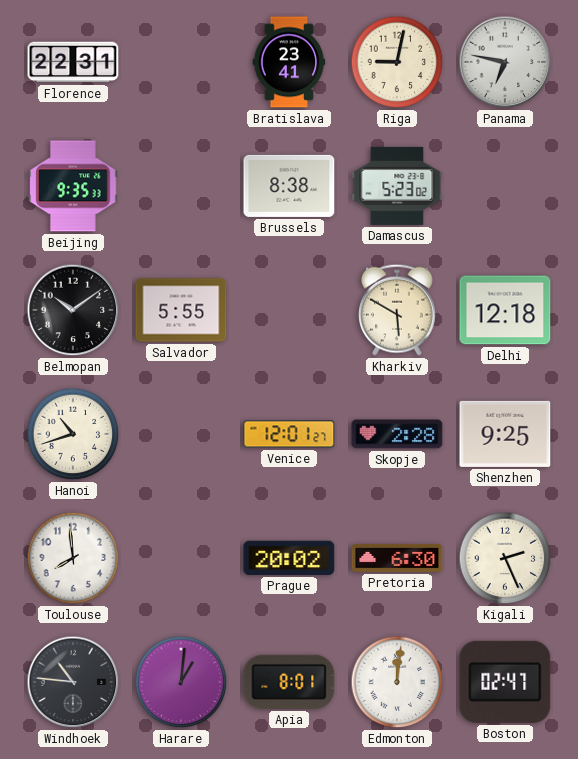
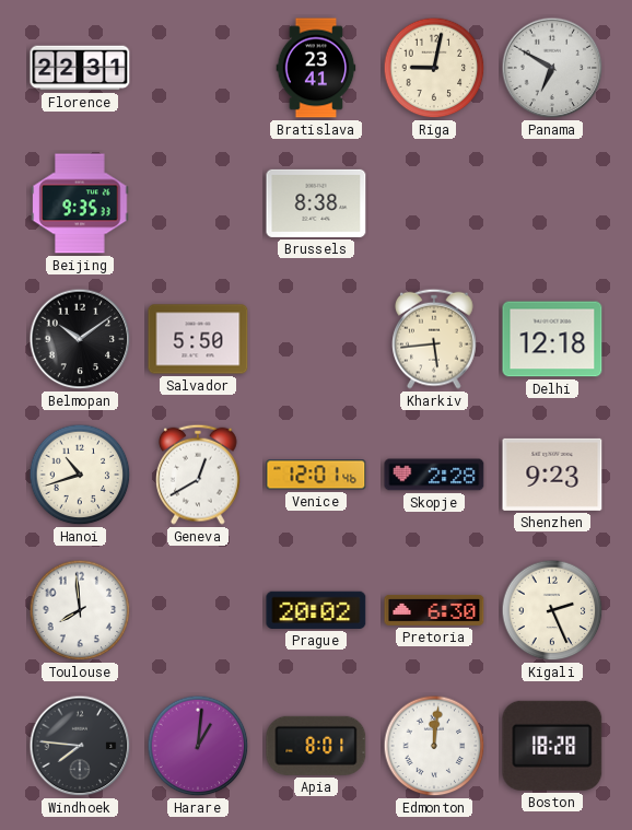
Panama: 6:47 -> 6:50
Damascus: 5:23 -> none
Salvador: 5:55 -> 5:50
Kharkiv: 5:50 -> 5:44
Geneva: none -> 12:40
Venice: 12:01:27 -> 12:01:46
Shenzhen: 9:25 -> 9:23
Windhoek: 10:46 -> 7:46
Boston: 02:47 -> 18:28
